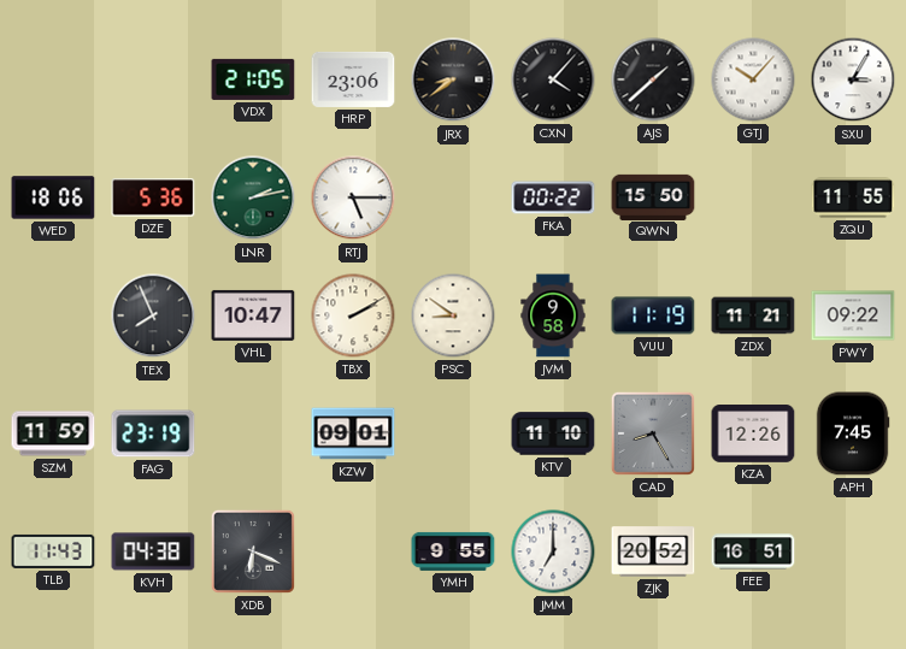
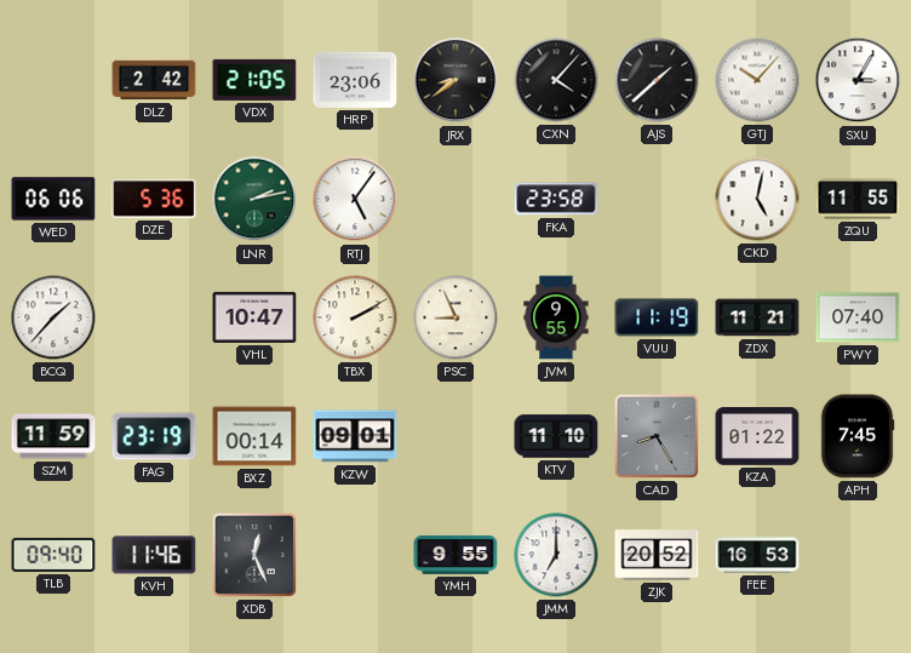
DLZ: none -> 2:42
WED: 18:06 -> 06:06
RTJ: 5:15 -> 5:06
FKA: 00:22 -> 23:58
QWN: 15:50 -> none
CKD: none -> 5:02
BCQ: none -> 1:37
TEX: 7:56 -> none
PSC: 8:51 -> 8:56
JVM: 9:58 -> 9:55
PWY: 09:22 -> 07:40
BXZ: none -> 00:14
KZA: 12:26 -> 01:22
TLB: 11:43 -> 09:40
KVH: 04:38 -> 11:46
XDB: 6:19 -> 12:26
FEE: 16:51 -> 16:53
